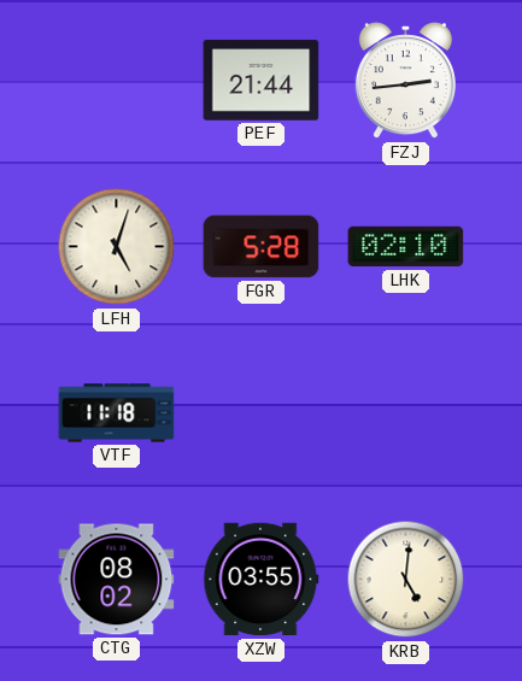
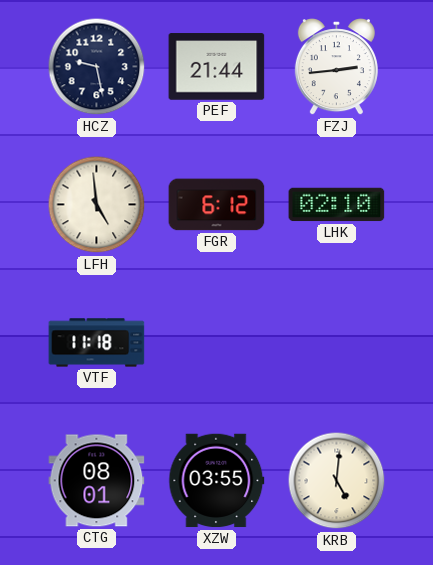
HCZ: none -> 9:28
LFH: 5:03 -> 4:59
FGR: 5:28 -> 6:12
CTG: 08:02 -> 08:01
